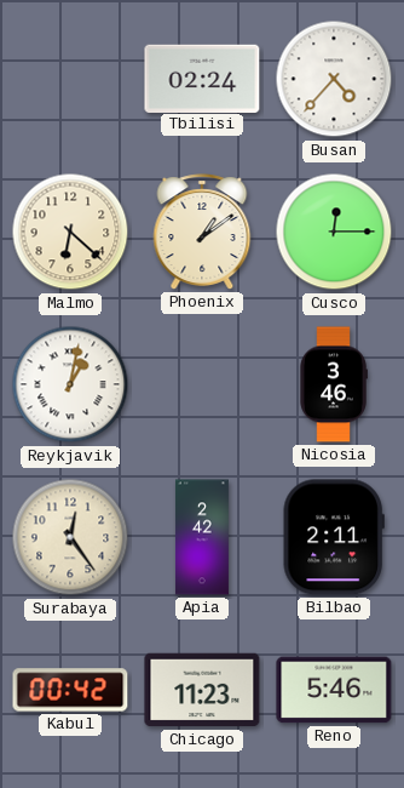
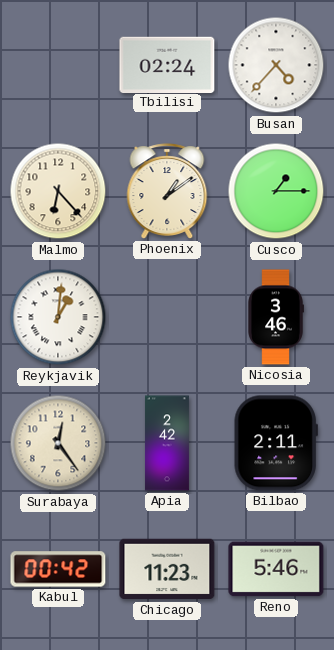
Malmo: 6:22 -> 6:23
Cusco: 12:15 -> 1:15
Reykjavik: 1:02 -> 1:01
